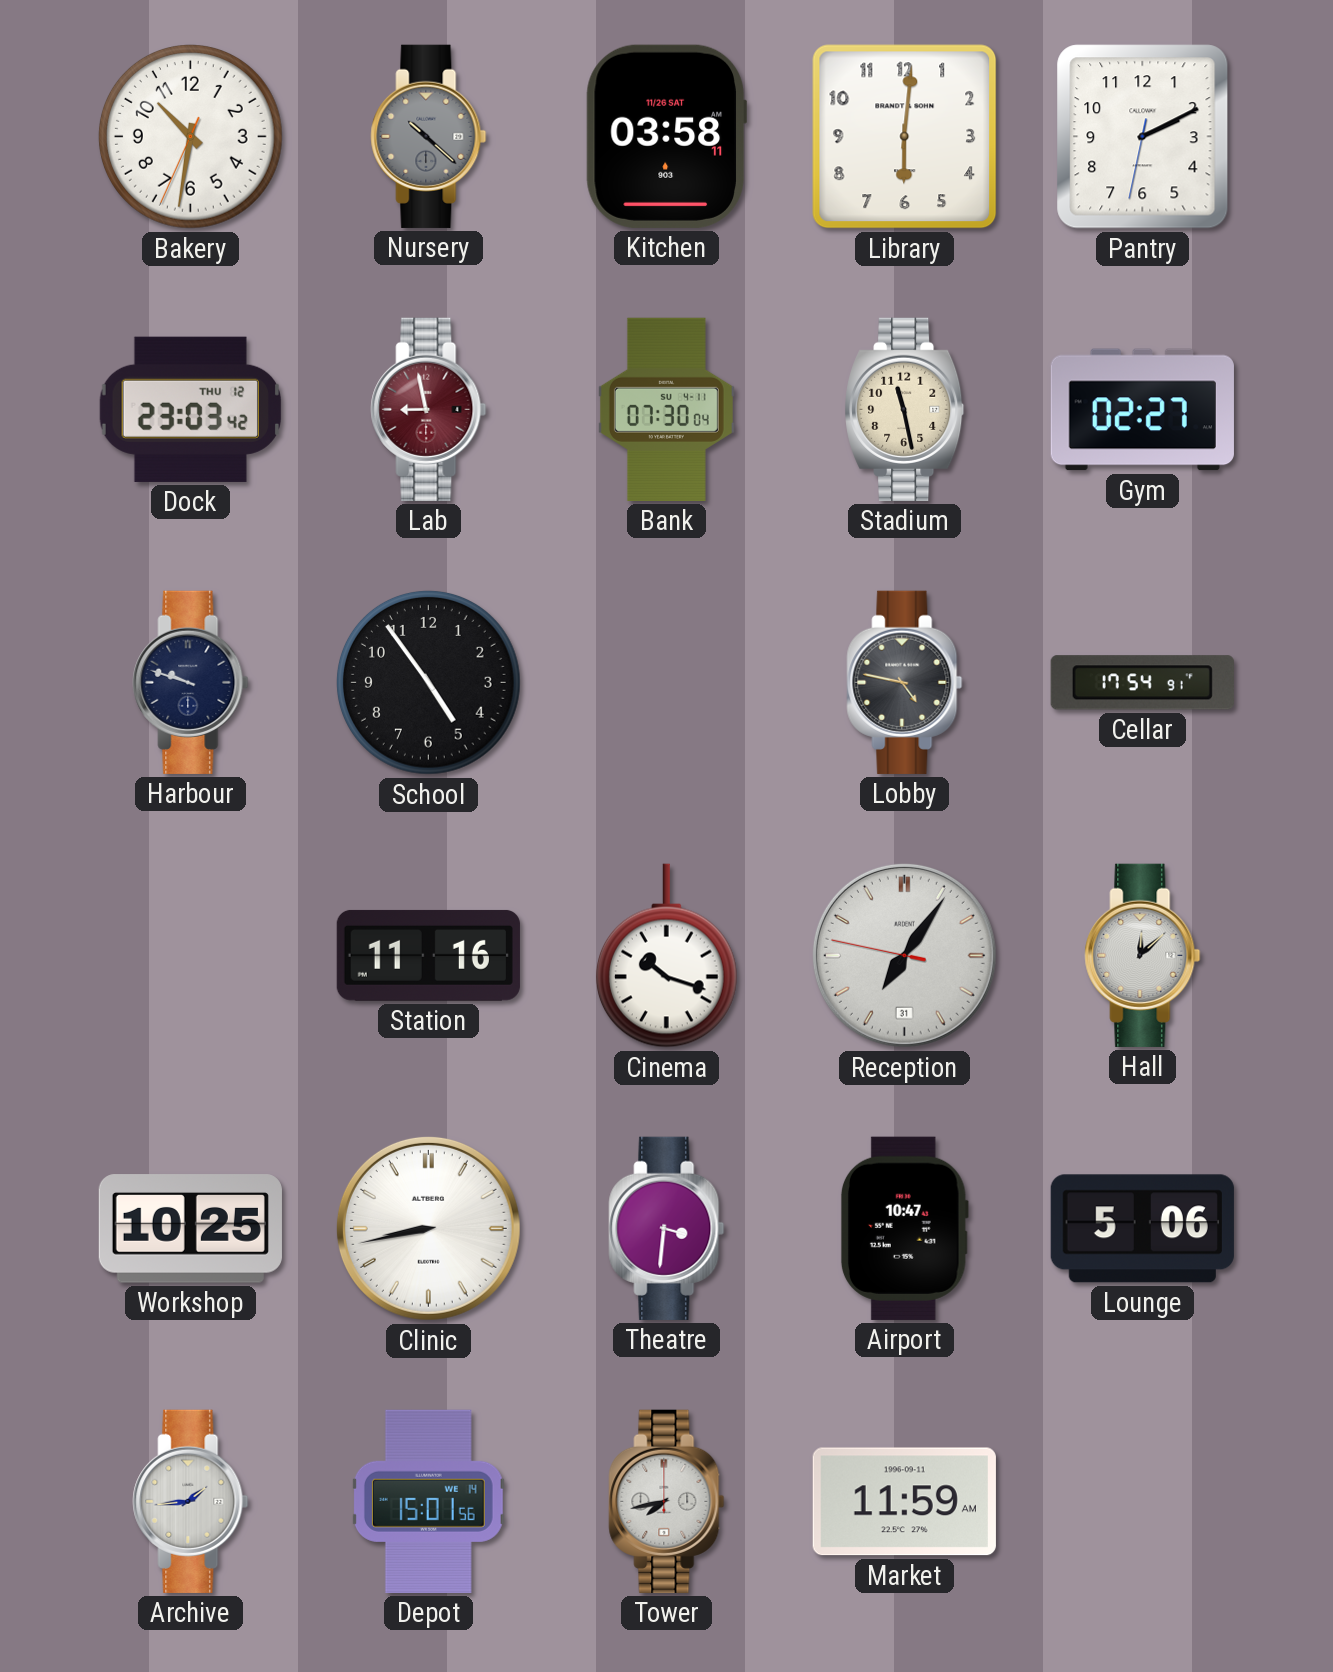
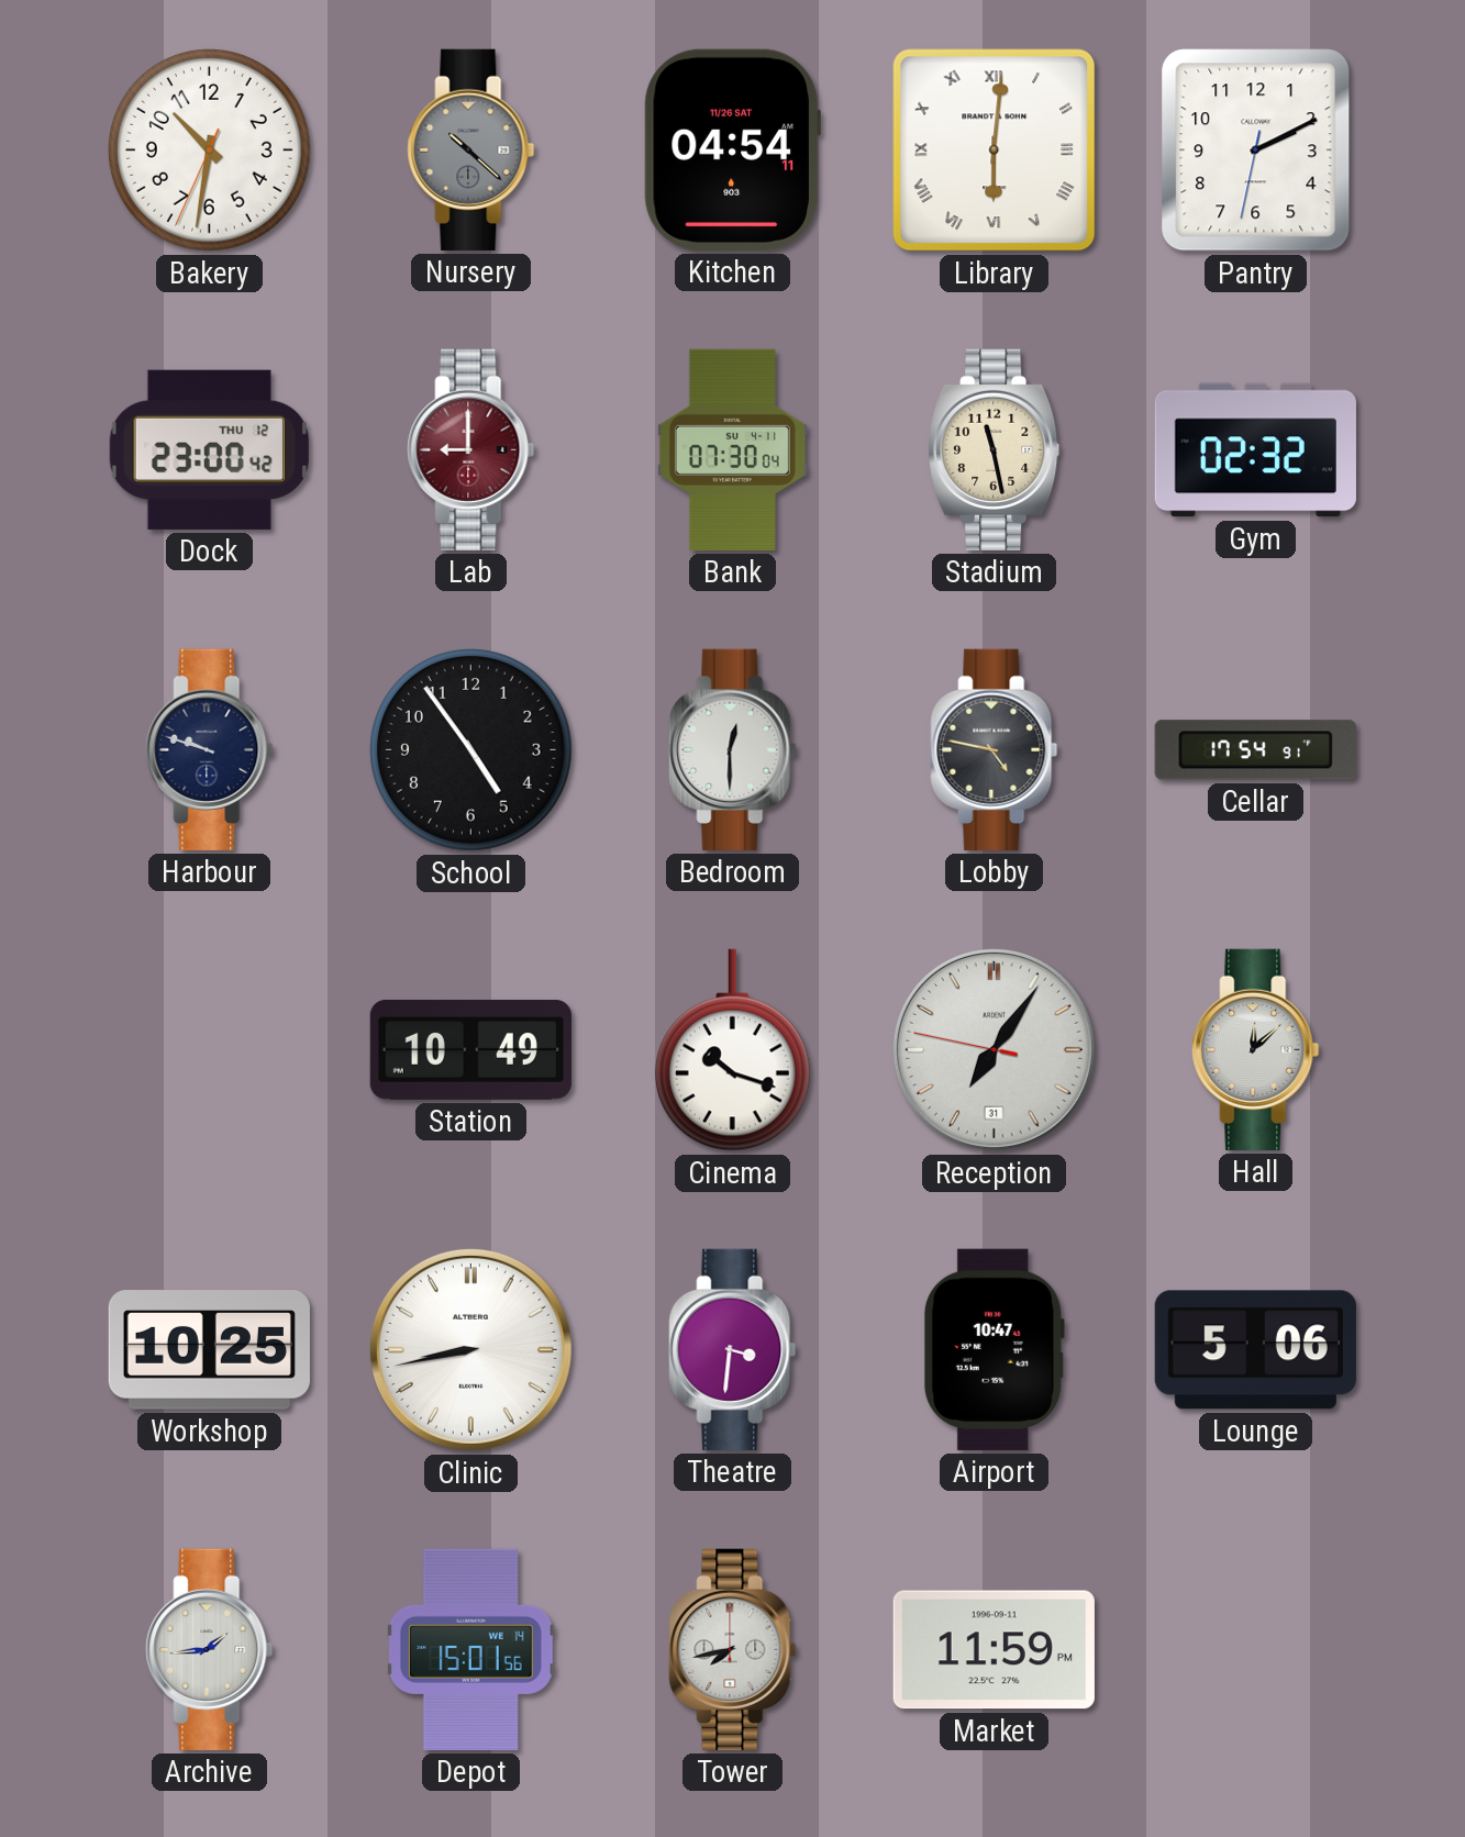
Kitchen: 03:58 -> 04:54
Library numerals: Arabic -> Roman
Dock: 23:03 -> 23:00
Lab: 8:58 -> 9:00
Gym: 02:27 -> 02:32
Bedroom: none -> 12:30
Station: 11:16 -> 10:49
Market: 11:59 AM -> 11:59 PM
